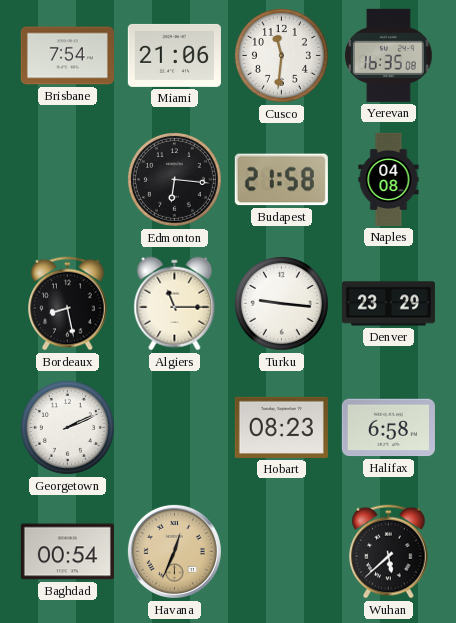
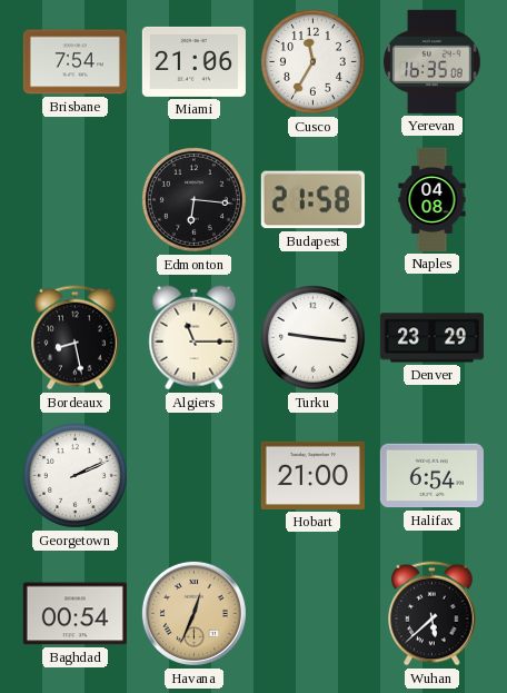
Cusco: 11:31 -> 11:35
Hobart: 08:23 -> 21:00
Halifax: 6:58 -> 6:54
